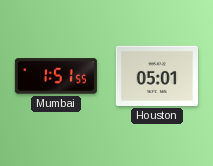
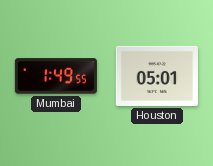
Mumbai: 1:51 -> 1:49
